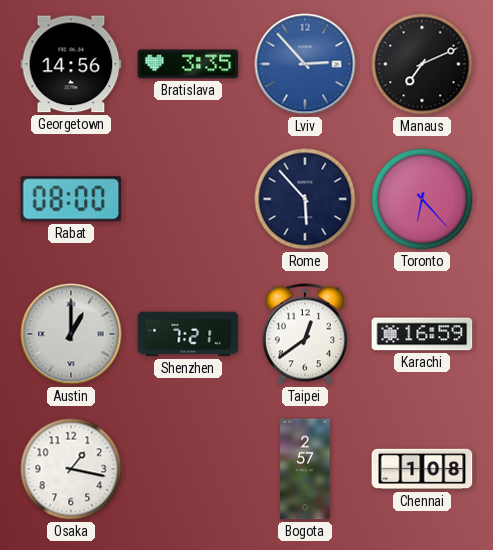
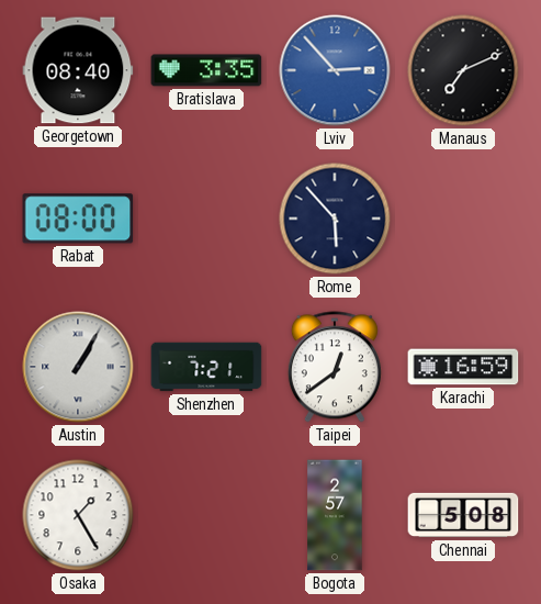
Georgetown: 14:56 -> 08:40
Toronto: 6:23 -> none
Austin: 1:00 -> 1:05
Osaka: 1:17 -> 1:25
Chennai: 1:08 -> 5:08
